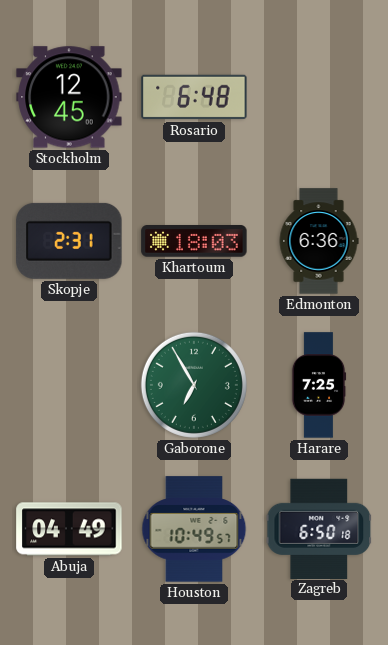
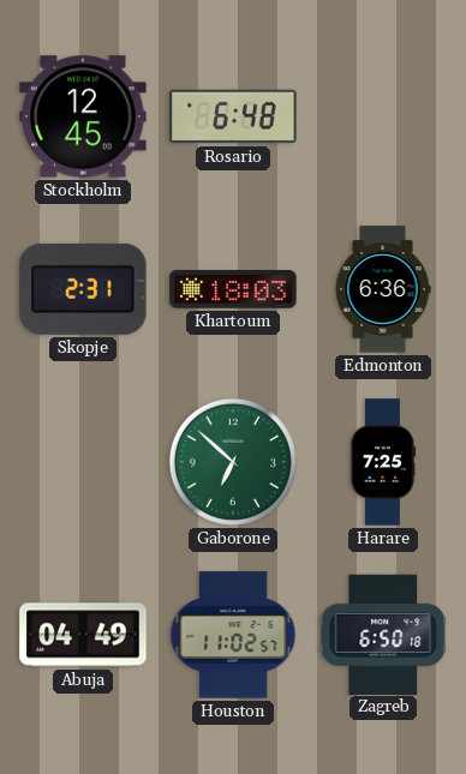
Gaborone: 6:55 -> 6:52
Houston: 10:49 -> 11:02
